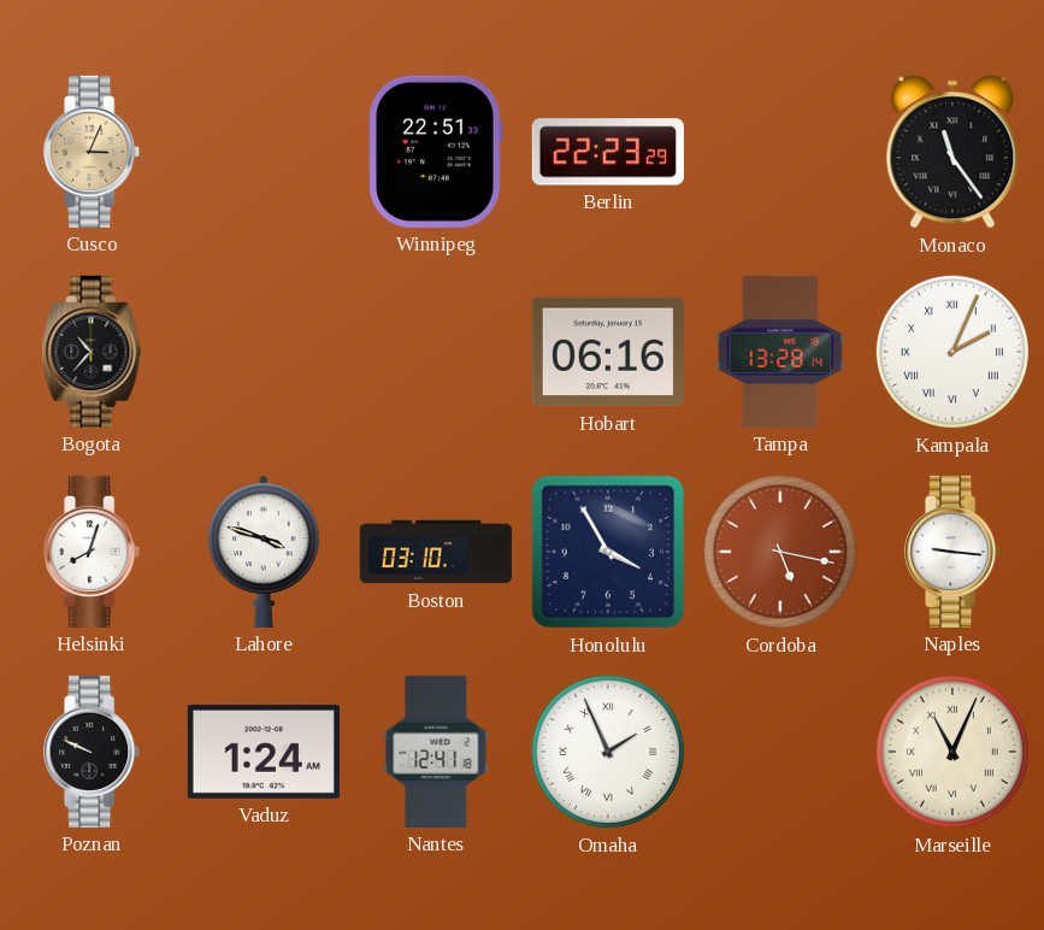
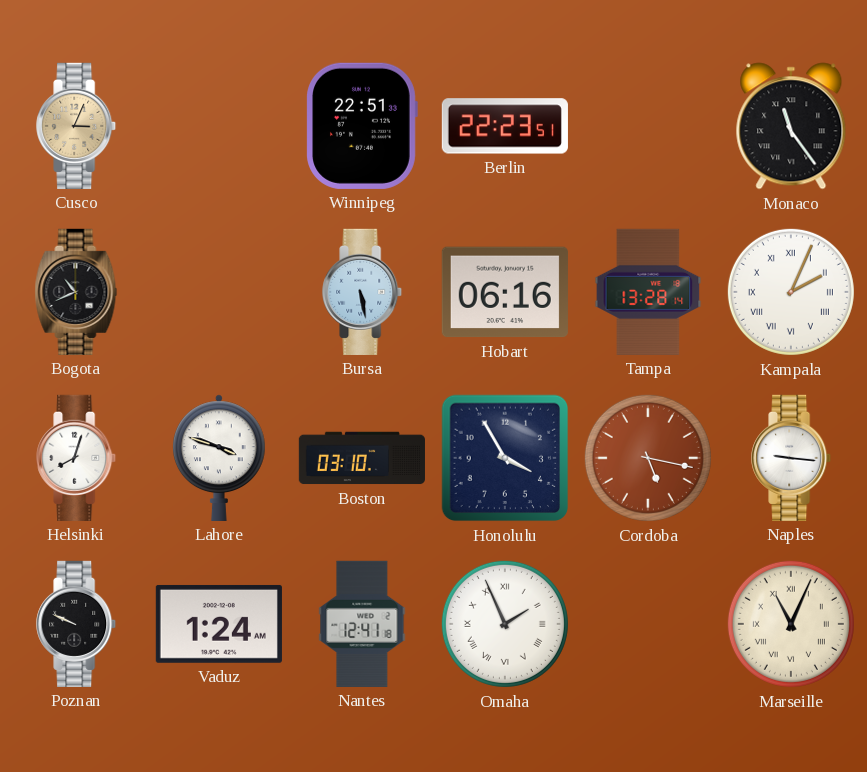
Berlin: 22:23:29 -> 22:23:51
Bogota: 10:37 -> 10:41
Bursa: none -> 5:28
